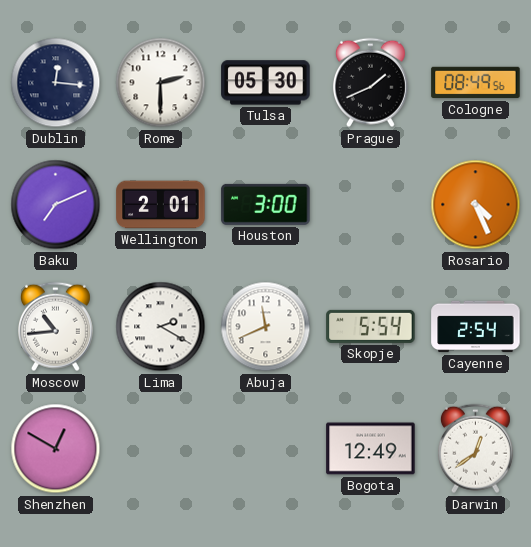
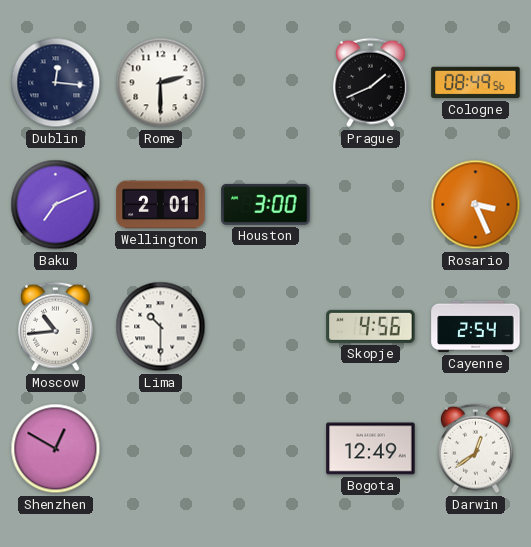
Tulsa: 05:30 -> none
Rosario: 4:26 -> 3:26
Lima: 2:20 -> 10:30
Abuja: 11:41 -> none
Skopje: 5:54 -> 4:56
